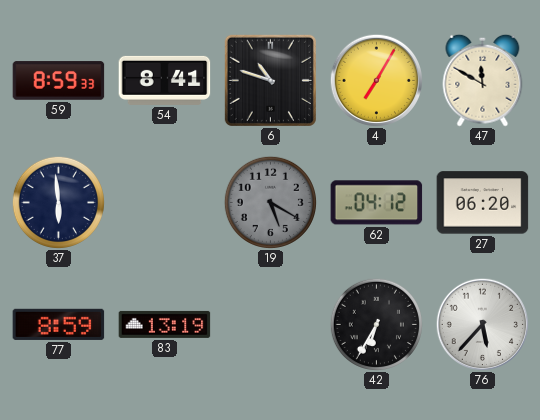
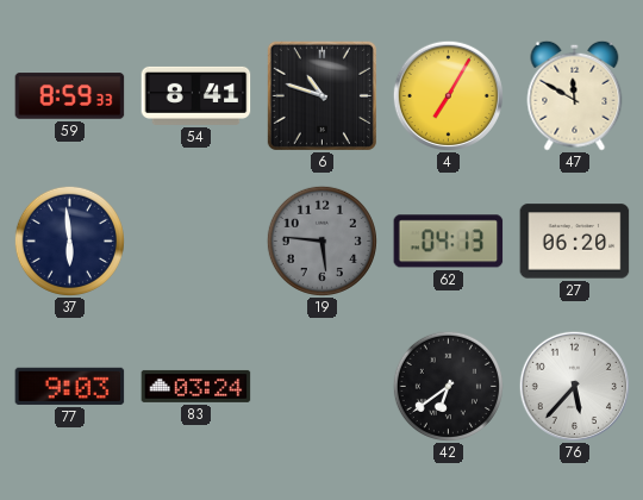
19: 5:20 -> 5:46
62: 04:12 -> 04:13
77: 8:59 -> 9:03
83: 13:19 -> 03:24
42: 6:35 -> 6:39
